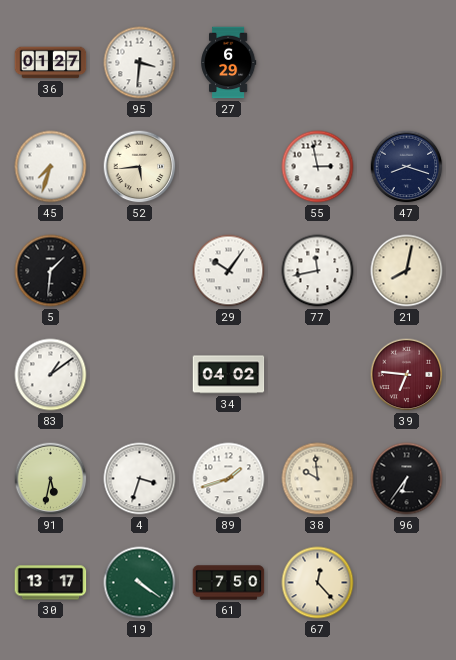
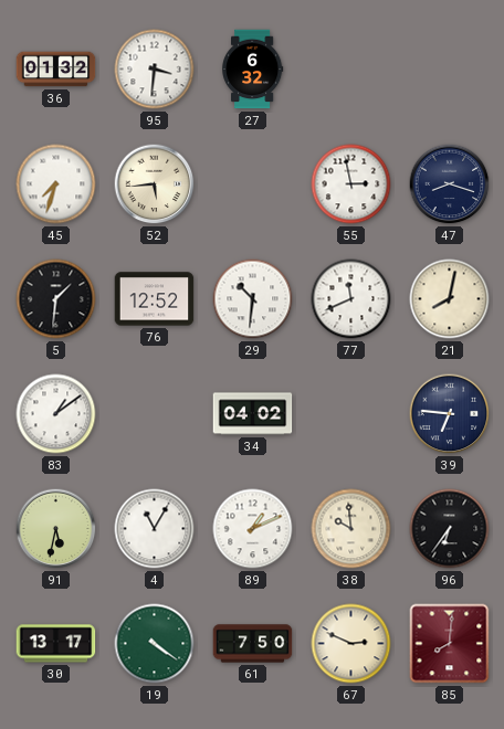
36: 01:27 -> 01:32
27: 6:29 -> 6:32
76: none -> 12:52
29: 10:06 -> 10:31
77: 11:43 -> 11:41
39 dial: burgundy -> navy
4: 3:33 -> 11:05
89: 1:42 -> 1:11
67: 12:23 -> 2:49
85: none -> 8:01
